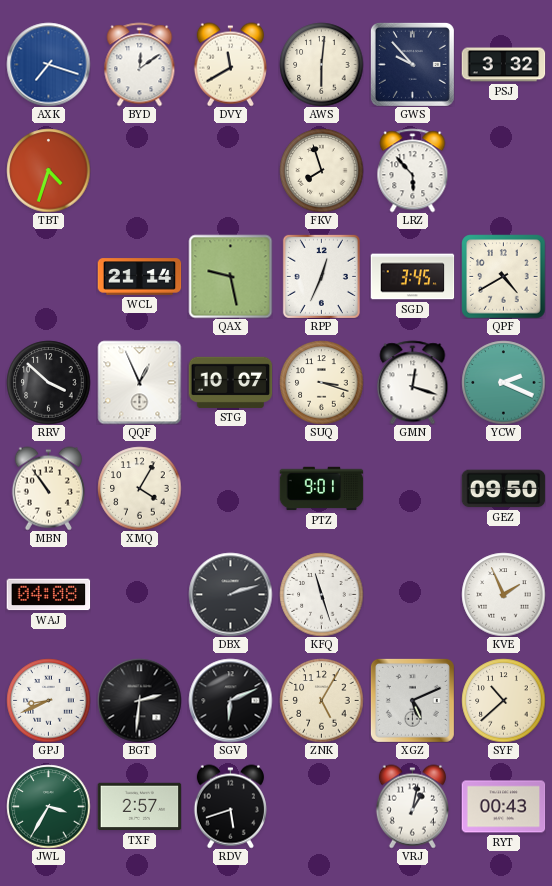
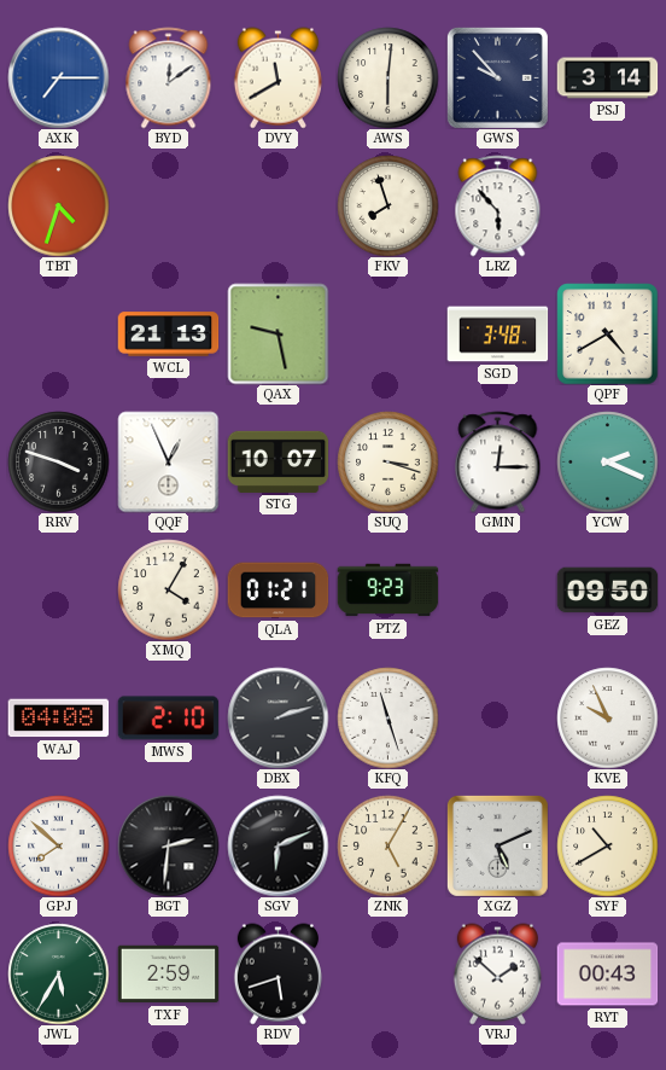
AXK: 7:18 -> 7:15
PSJ: 3:32 -> 3:14
WCL: 21:14 -> 21:13
RPP: 12:34 -> none
SGD: 3:45 -> 3:48
RRV: 3:52 -> 3:48
GMN: 12:18 -> 12:15
MBN: 10:54 -> none
QLA: none -> 01:21
PTZ: 9:01 -> 9:23
MWS: none -> 2:10
KVE: 1:56 -> 9:56
GPJ: 8:41 -> 7:52
SYF: 10:38 -> 10:40
JWL: 3:35 -> 5:35
TXF: 2:57 -> 2:59
VRJ: 1:02 -> 1:52
